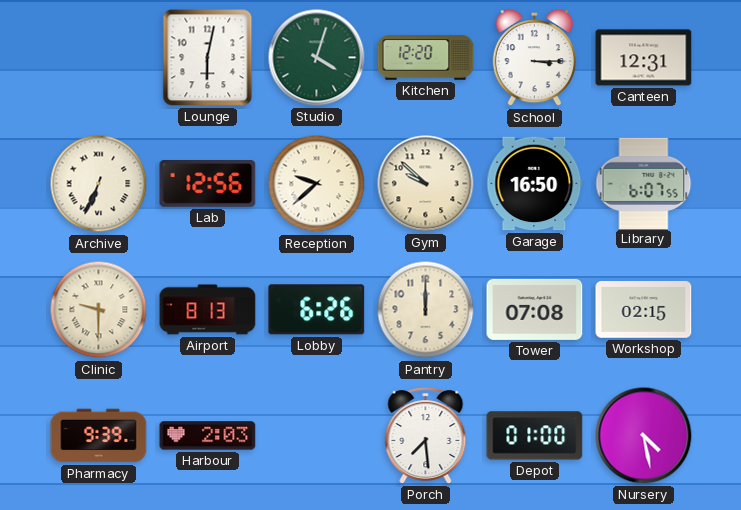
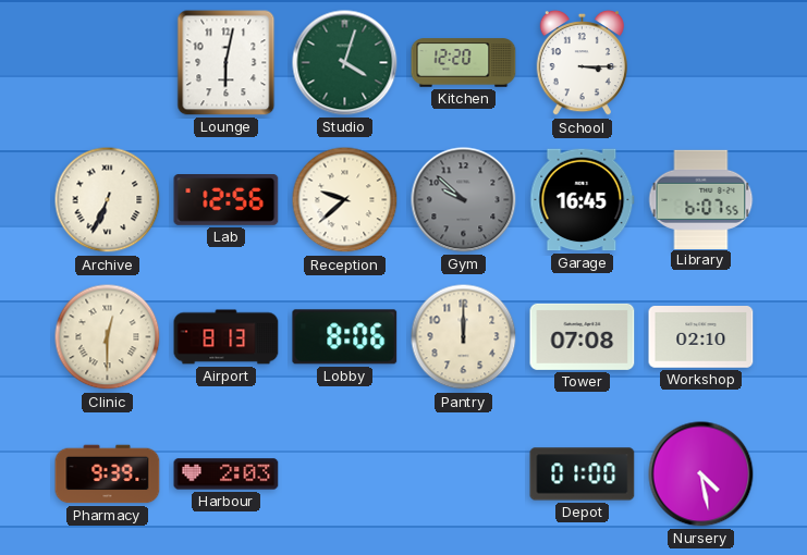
Canteen: 12:31 -> none
Gym dial: cream -> grey
Garage: 16:50 -> 16:45
Clinic: 9:30 -> 12:30
Lobby: 6:26 -> 8:06
Workshop: 02:15 -> 02:10
Porch: 7:29 -> none
